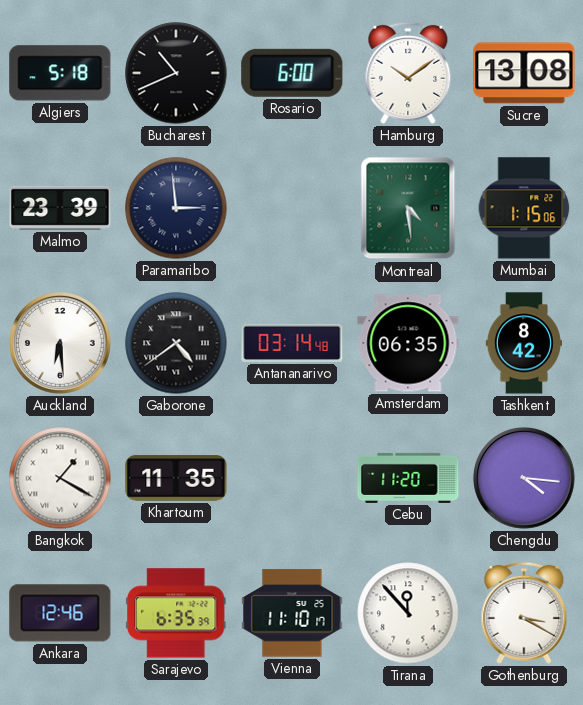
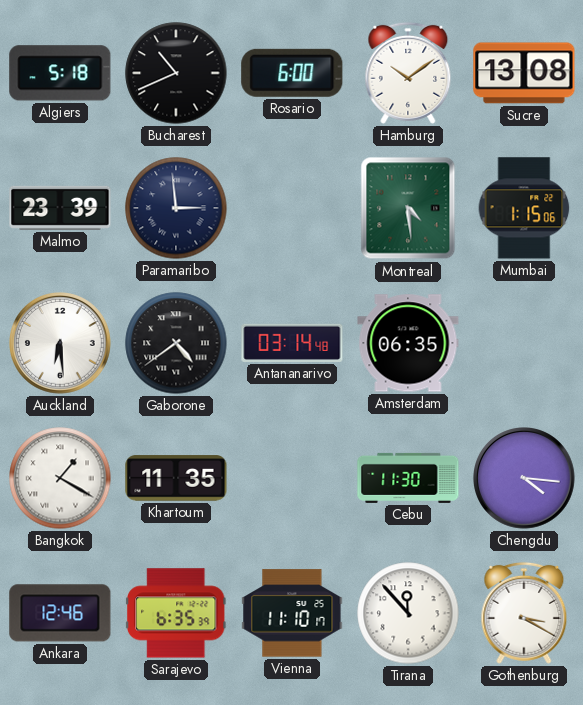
Tashkent: 8:42 -> none
Cebu: 11:20 -> 11:30
